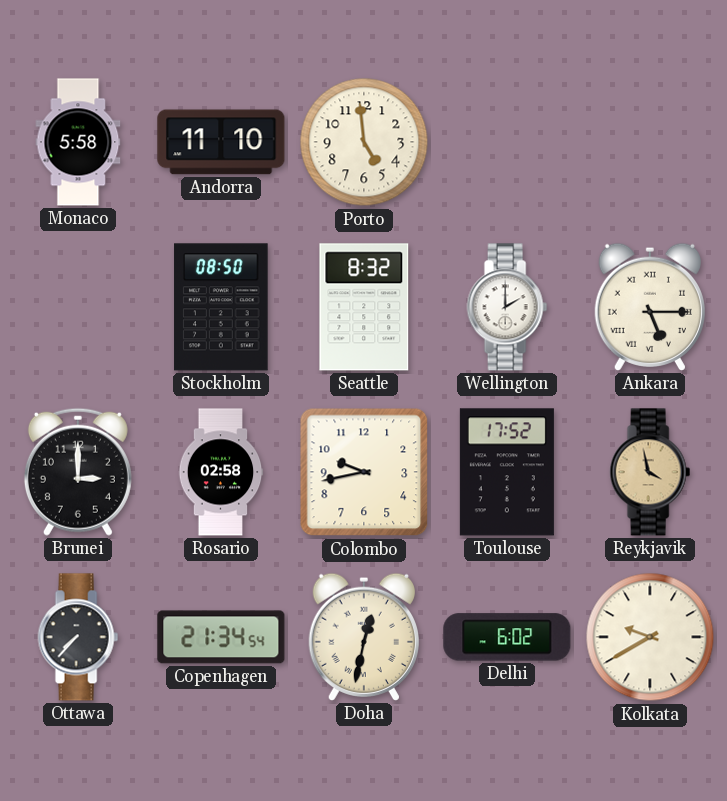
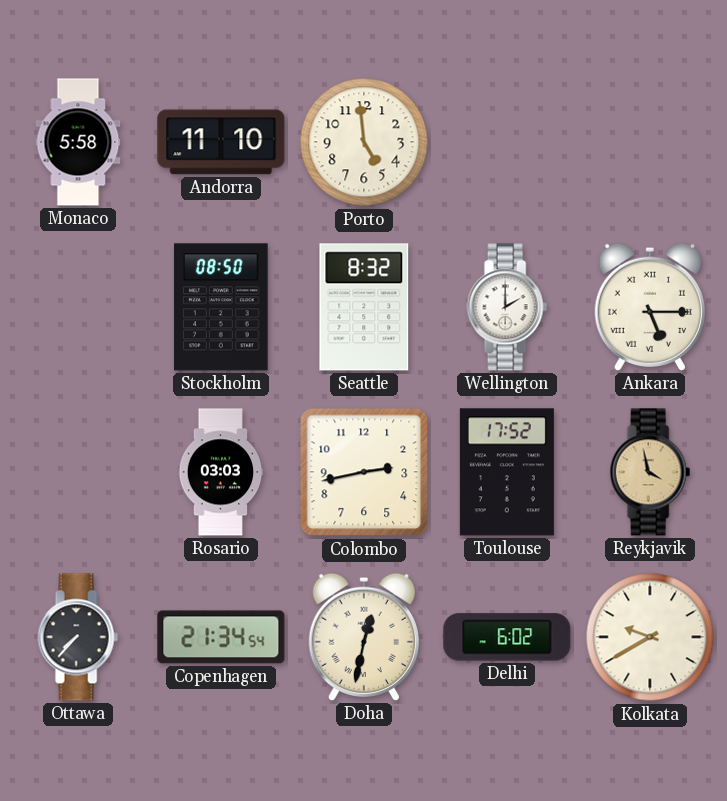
Brunei: 3:00 -> none
Rosario: 02:58 -> 03:03
Colombo: 9:43 -> 2:43
